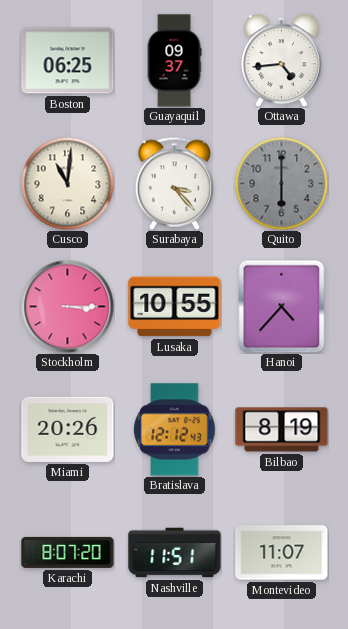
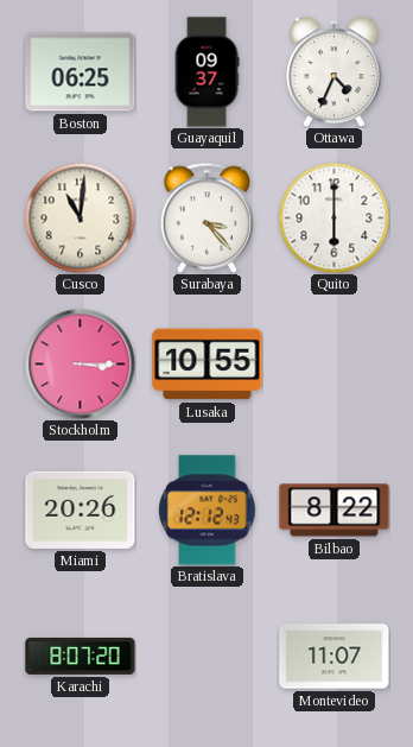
Ottawa: 4:44 -> 4:34
Quito dial: grey -> white
Hanoi: 4:37 -> none
Bilbao: 8:19 -> 8:22
Nashville: 11:51 -> none
